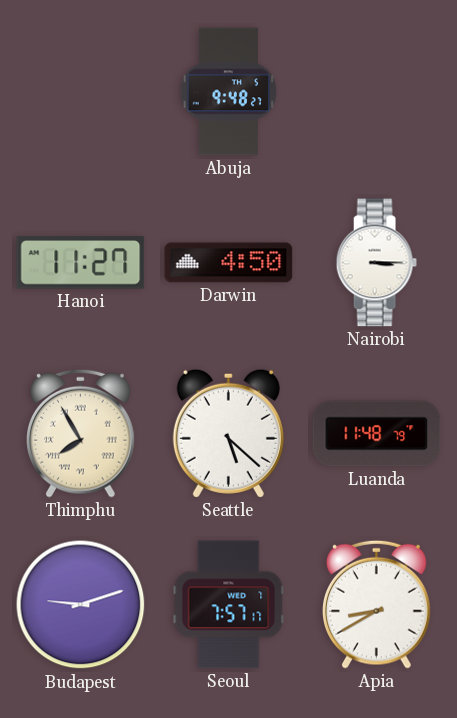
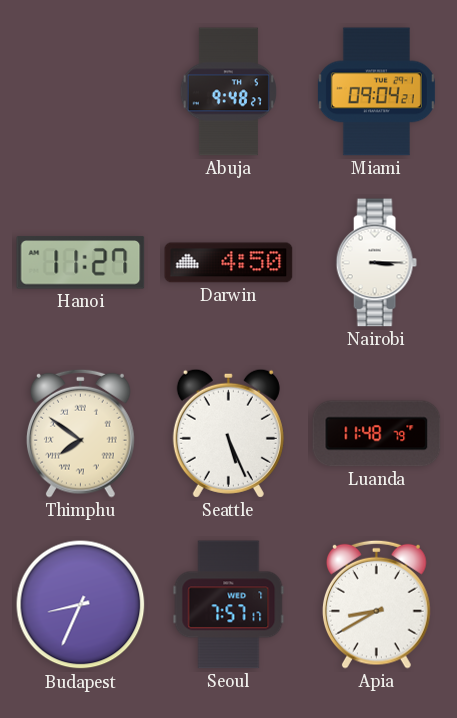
Miami: none -> 09:04
Thimphu: 7:55 -> 7:51
Seattle: 5:22 -> 5:26
Budapest: 9:12 -> 8:34
